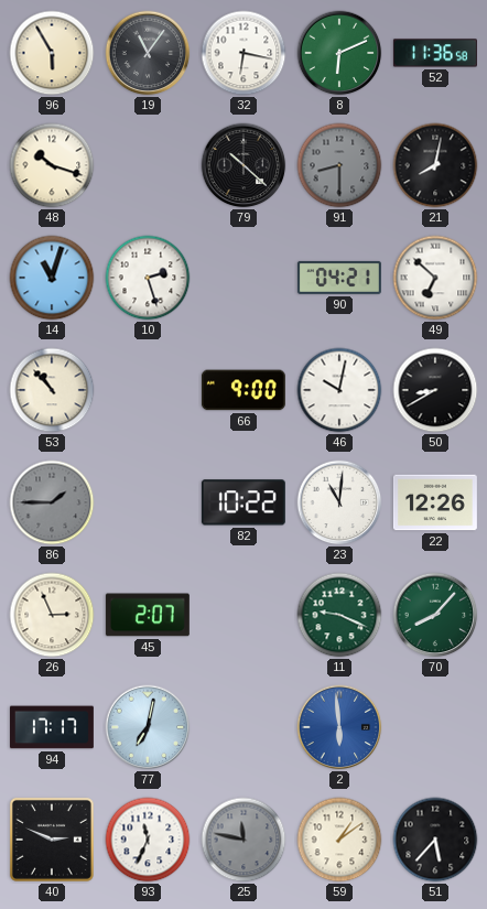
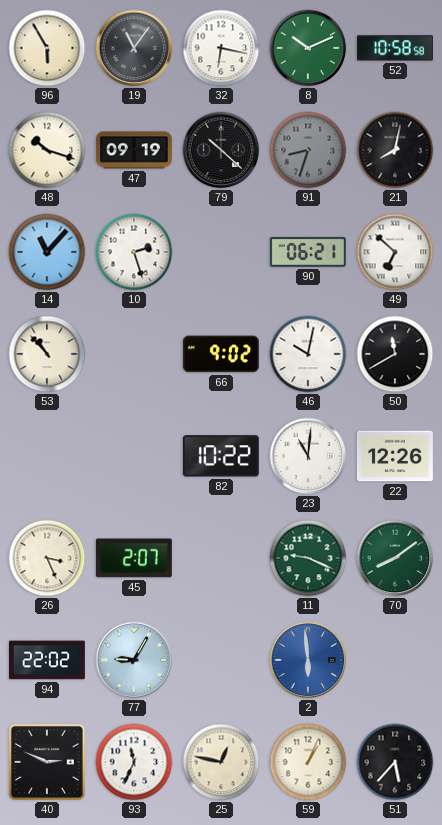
8: 6:11 -> 10:11
52: 11:36 -> 10:58
47: none -> 09:19
91: 8:30 -> 8:33
14: 11:03 -> 11:07
90: 04:21 -> 06:21
66: 9:00 -> 9:02
50: 8:40 -> 11:40
86: 1:45 -> none
26: 2:56 -> 3:26
70: 8:07 -> 8:09
94: 17:17 -> 22:02
77: 7:02 -> 9:05
25: 11:47 -> 12:47
25 dial: grey -> cream
59: 1:09 -> 1:04
